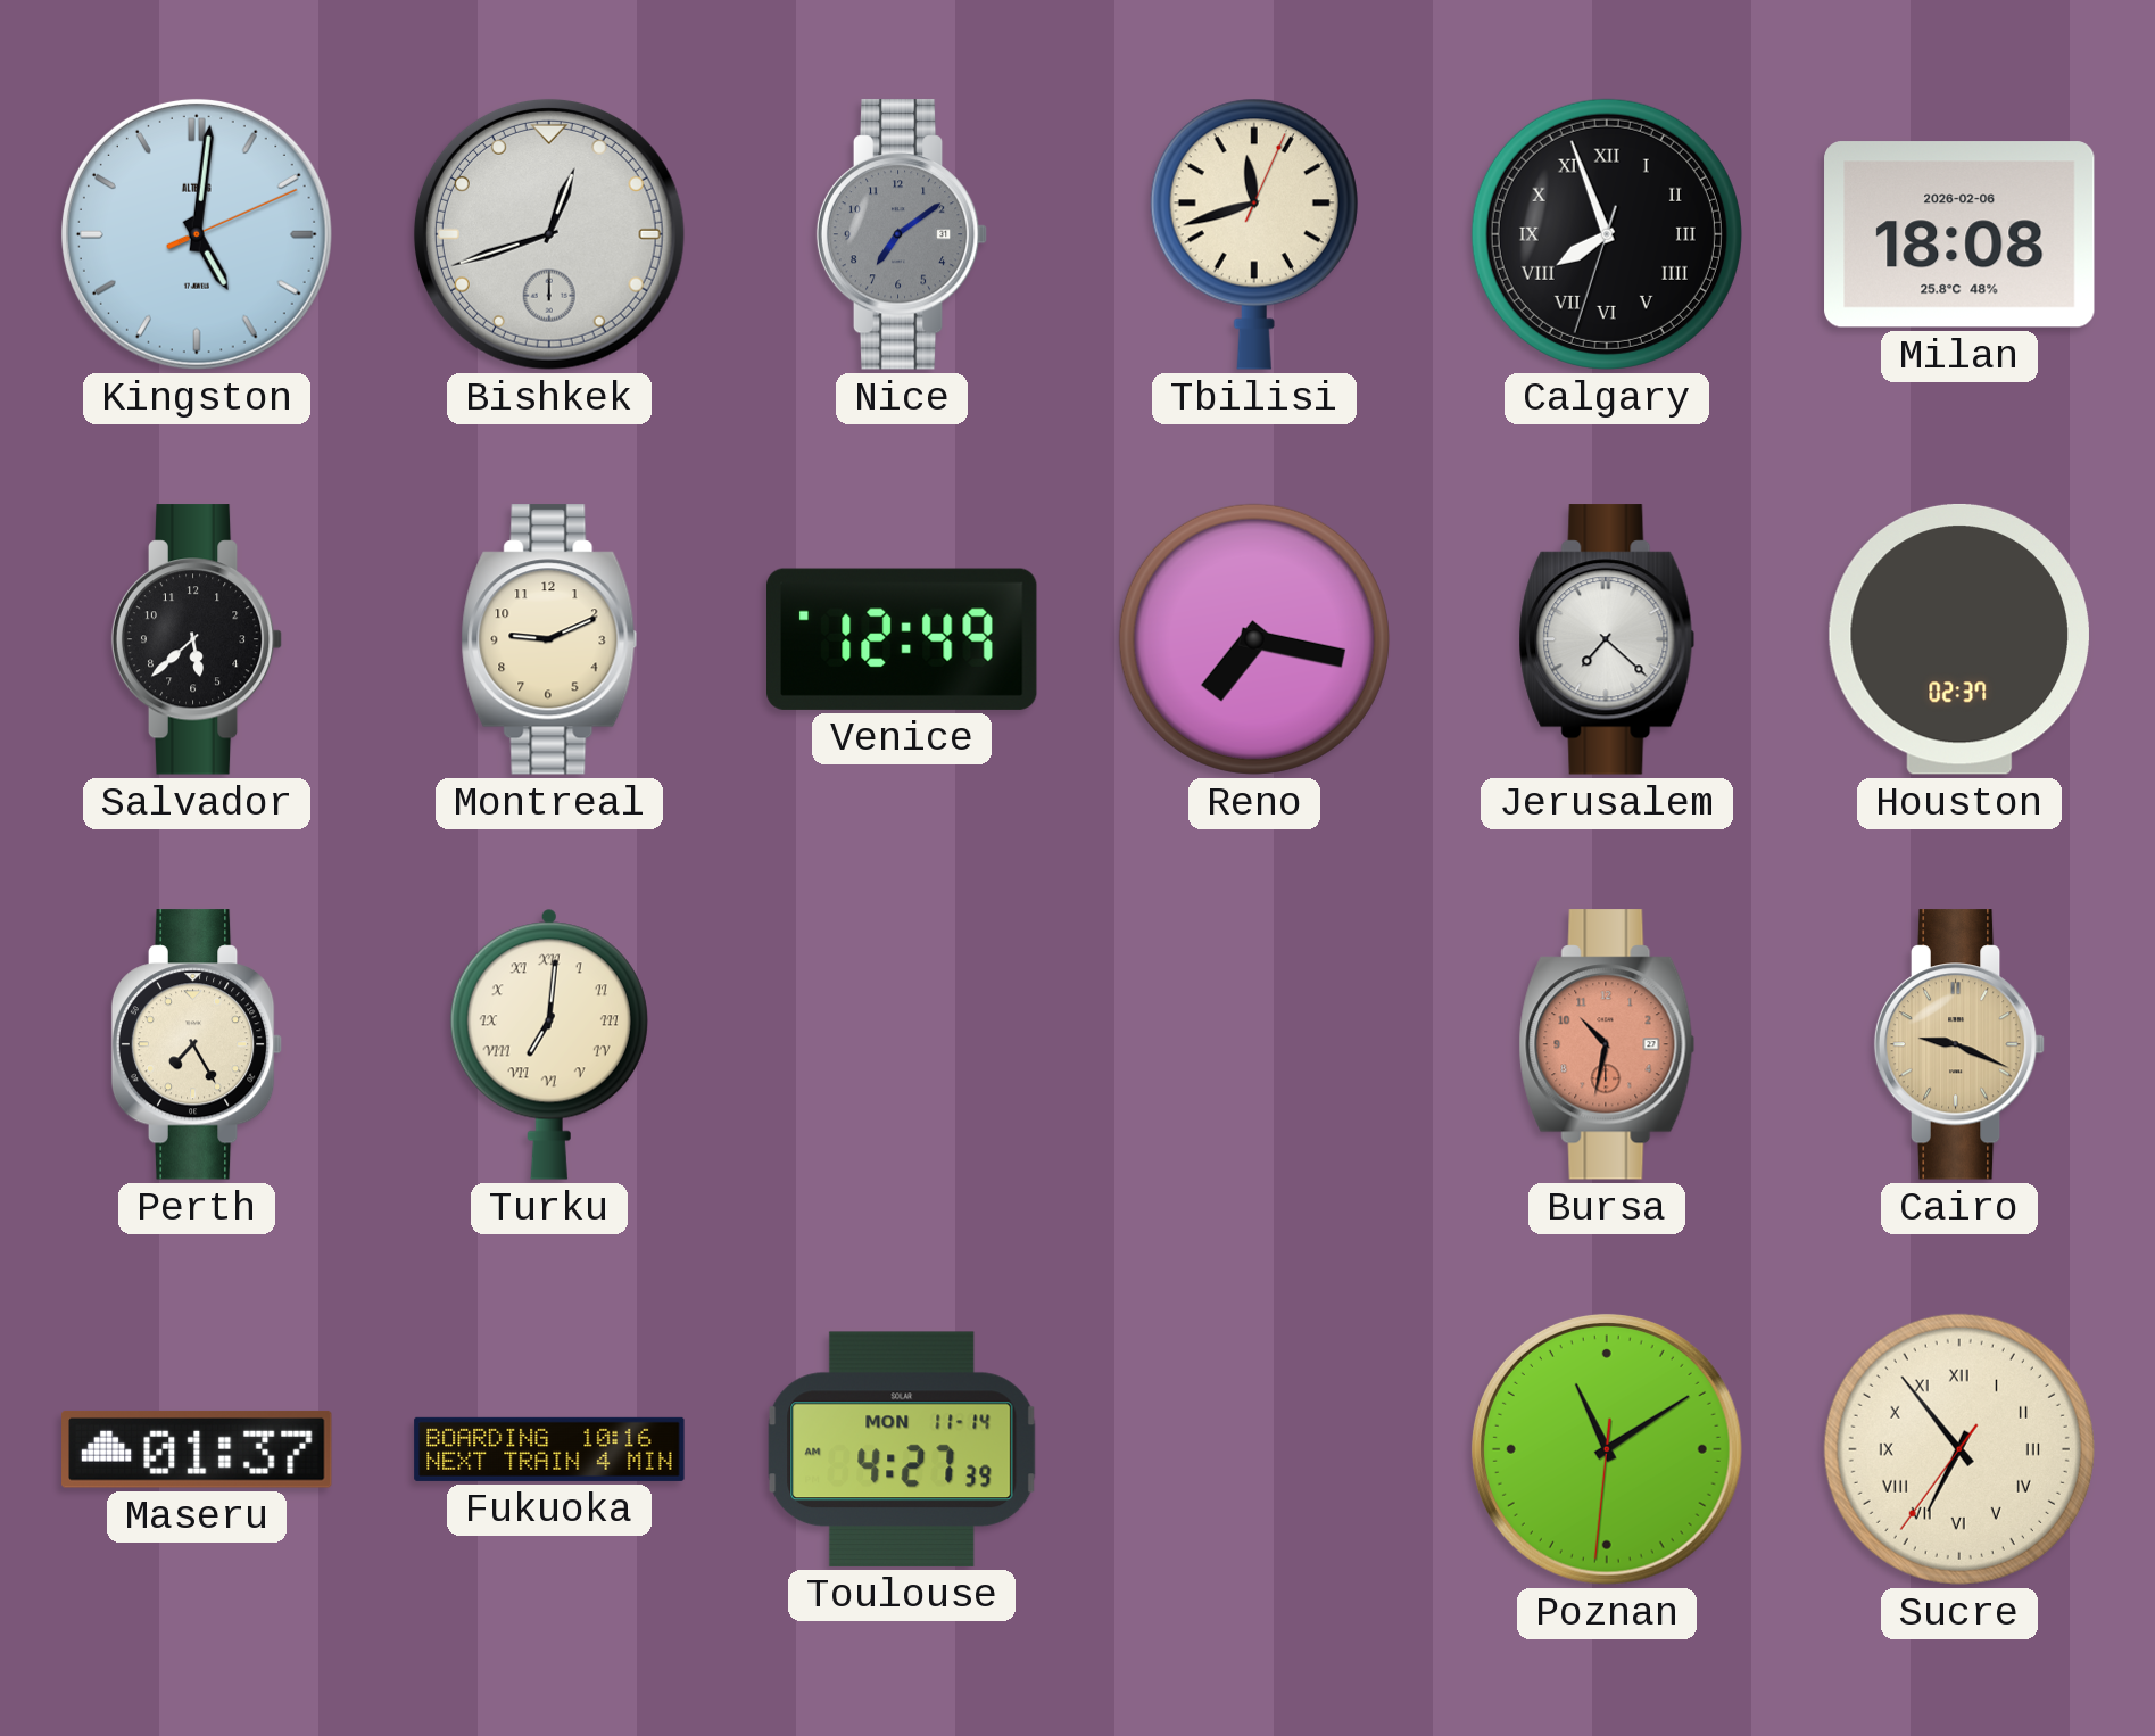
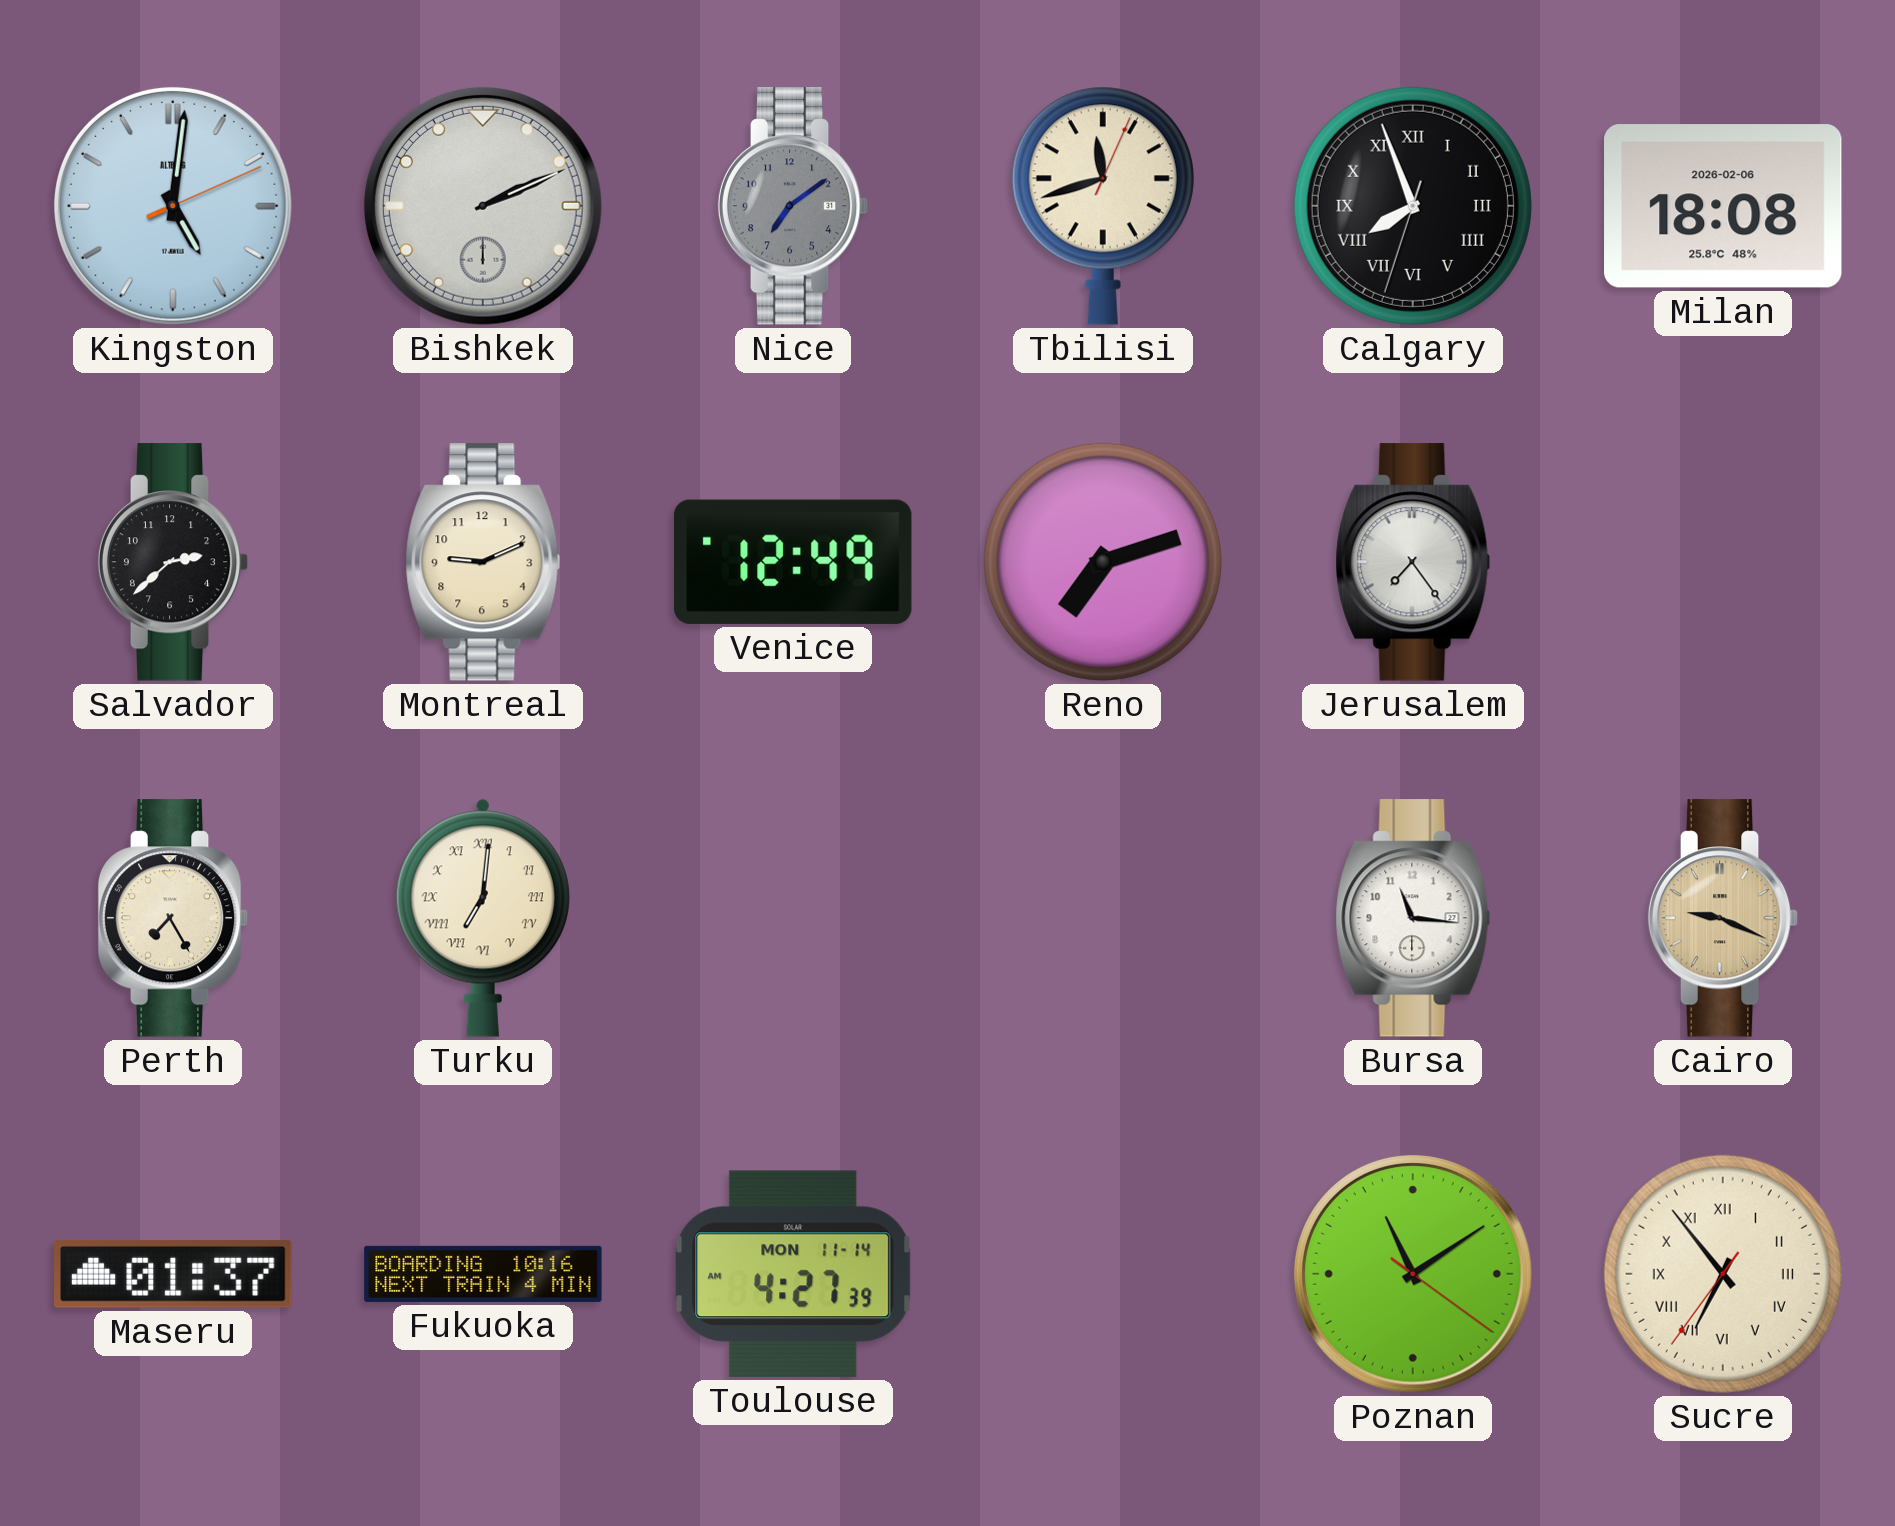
Bishkek: 12:42 -> 2:11
Salvador: 5:38 -> 2:38
Reno: 7:17 -> 7:12
Jerusalem: 7:22 -> 7:24
Houston: 02:37 -> none
Bursa: 10:32 -> 11:16
Bursa dial: salmon -> white
Poznan: 11:09:31 -> 11:09:21
